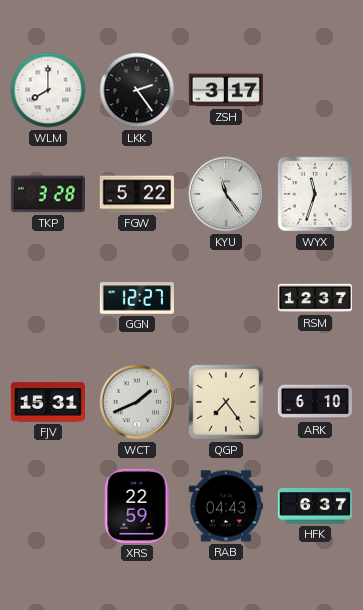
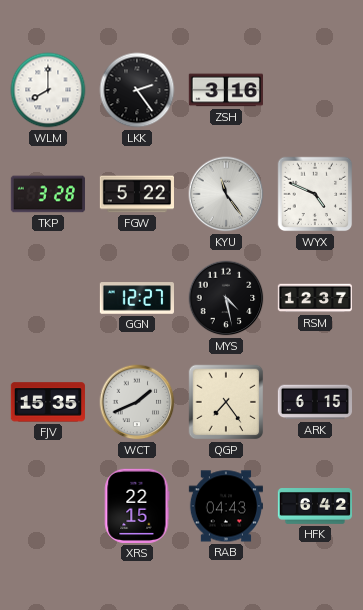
ZSH: 3:17 -> 3:16
WYX: 11:33 -> 4:49
MYS: none -> 4:28
FJV: 15:31 -> 15:35
ARK: 6:10 -> 6:15
XRS: 22:59 -> 22:15
HFK: 6:37 -> 6:42
